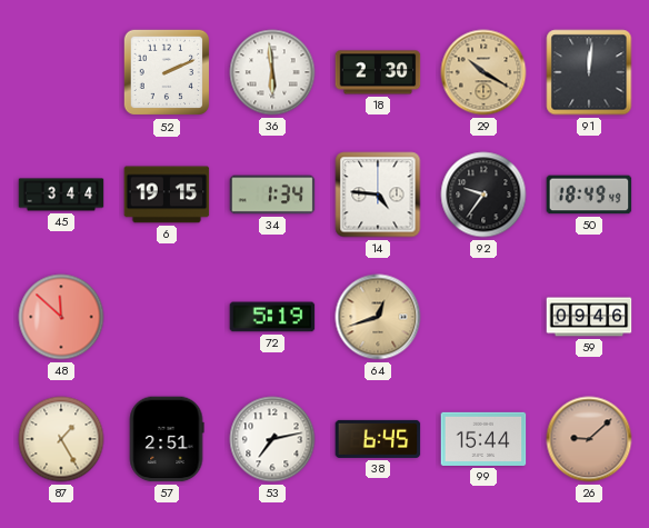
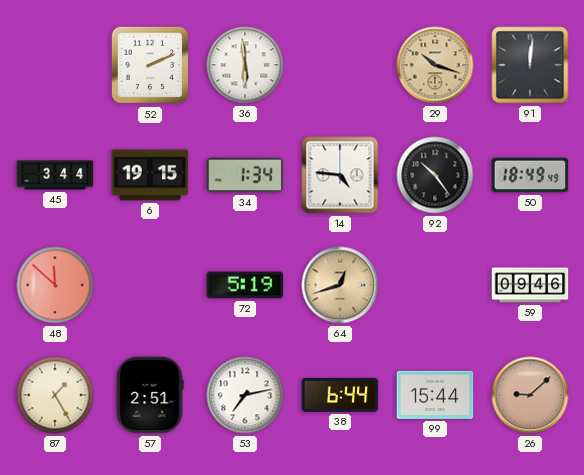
18: 2:30 -> none
29: 10:20 -> 10:18
92: 9:36 -> 10:24
38: 6:45 -> 6:44
